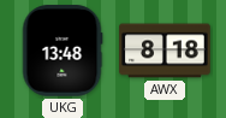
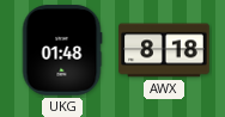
UKG: 13:48 -> 01:48
